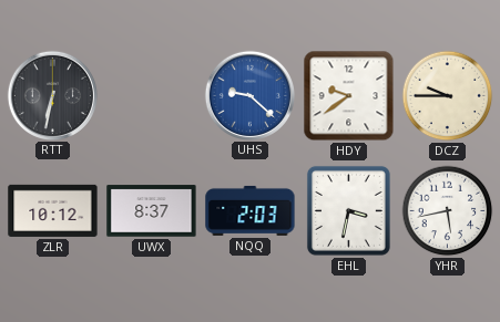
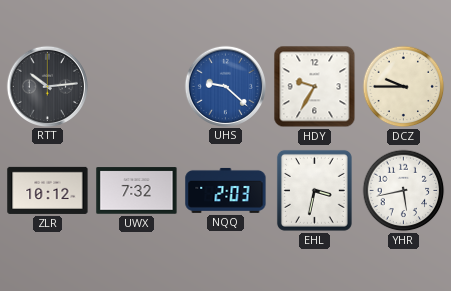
RTT: 6:32 -> 10:14
HDY: 9:39 -> 9:35
UWX: 8:37 -> 7:32
